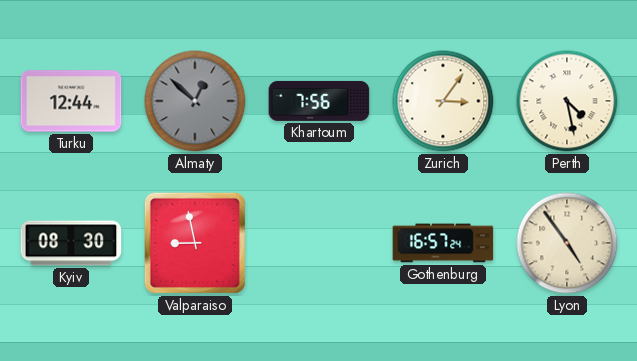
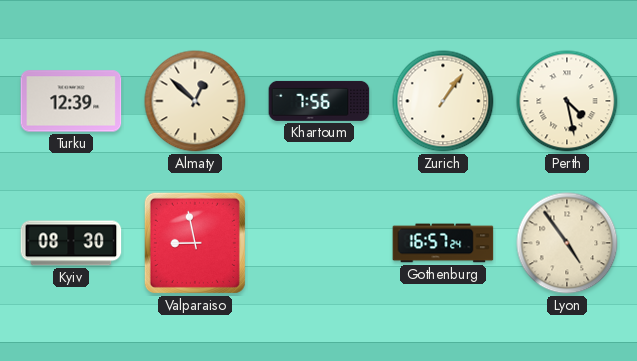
Turku: 12:44 -> 12:39
Almaty dial: grey -> cream
Zurich: 3:06 -> 1:06
